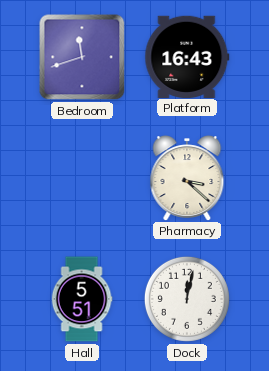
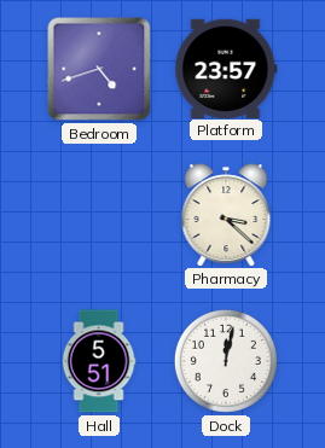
Bedroom: 11:42 -> 4:42
Platform: 16:43 -> 23:57
